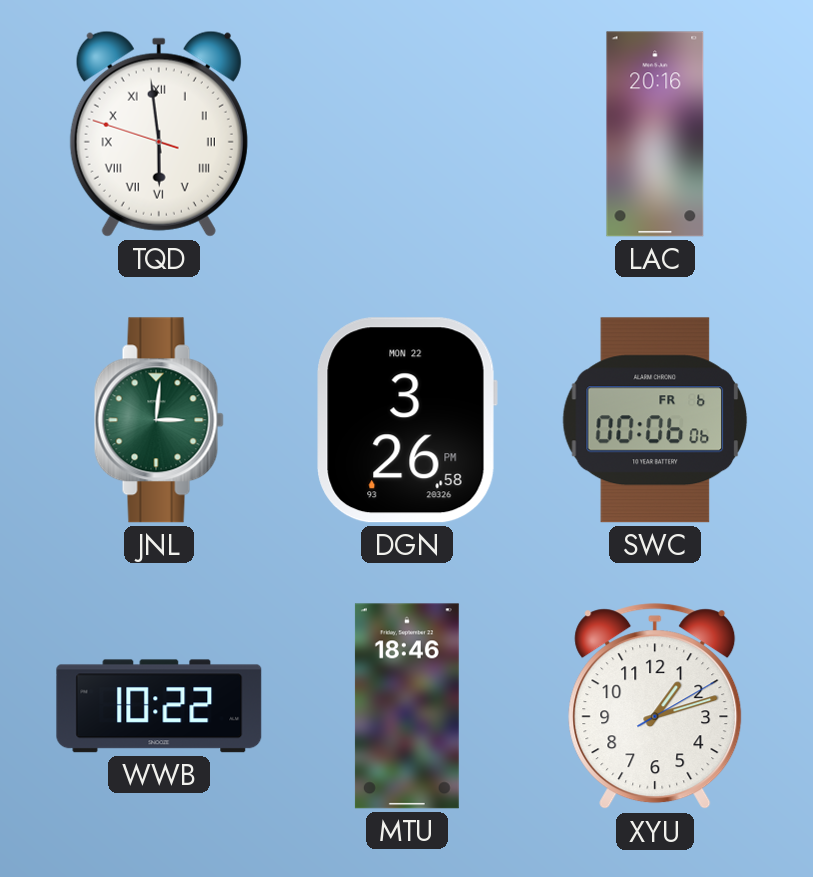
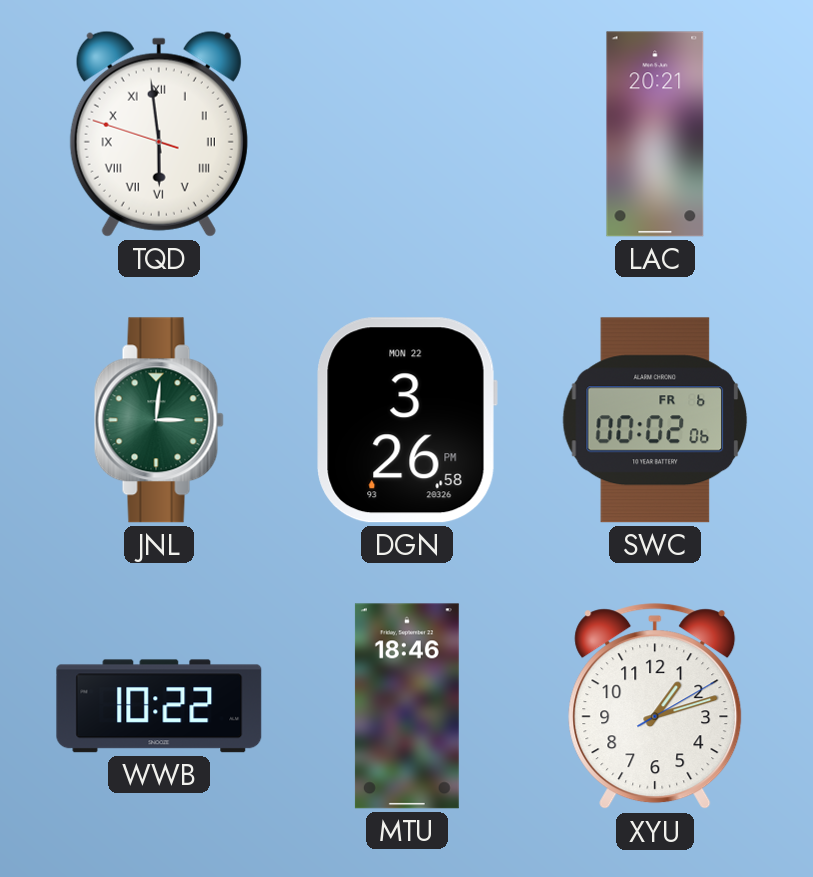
LAC: 20:16 -> 20:21
SWC: 00:06 -> 00:02
